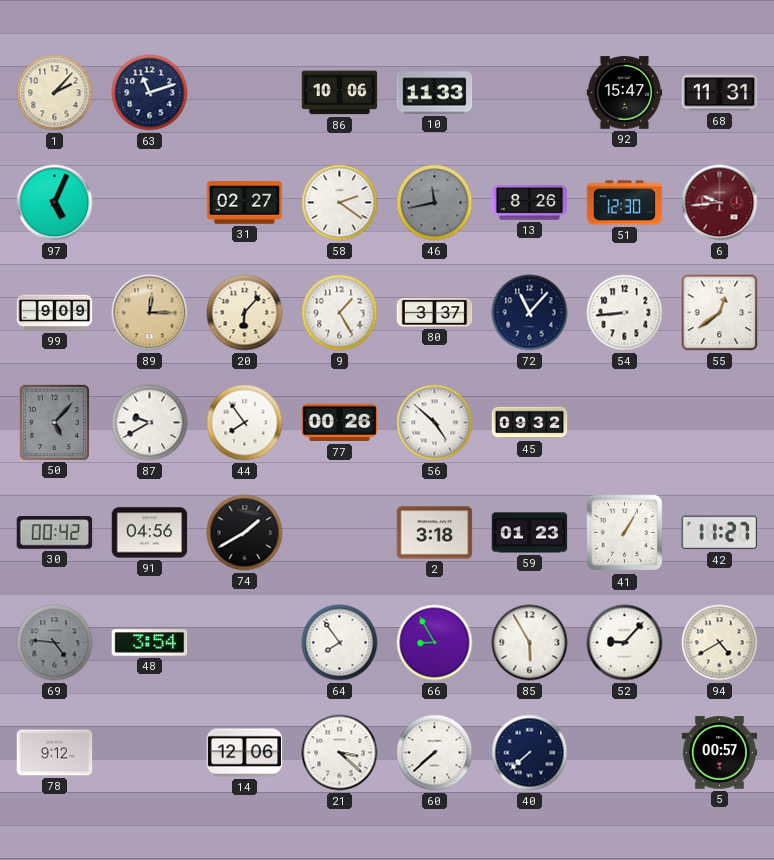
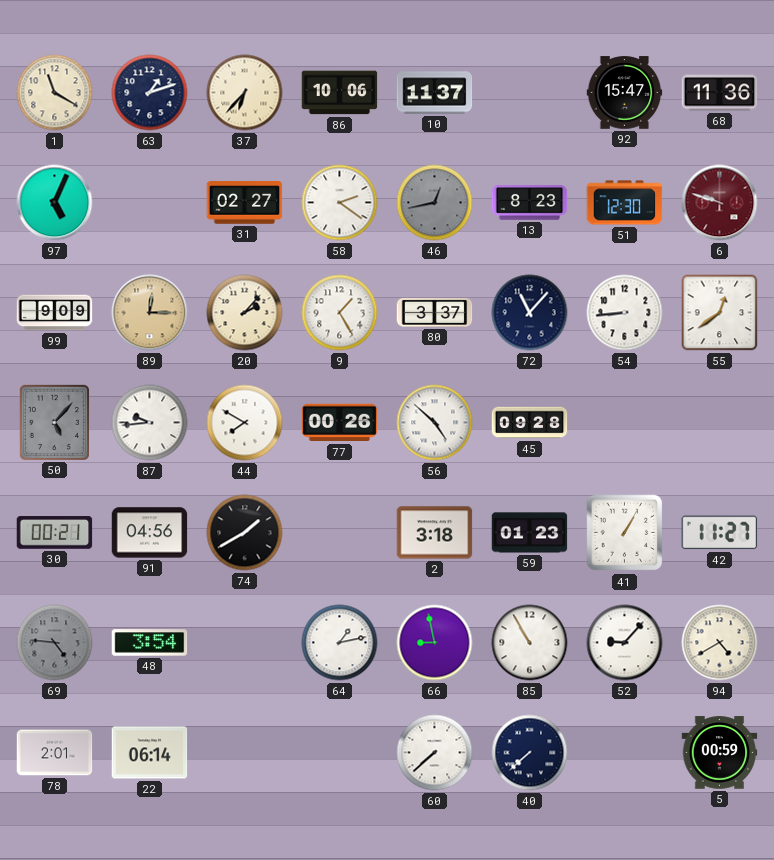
1: 2:07 -> 11:20
63: 11:12 -> 1:12
37: none -> 6:37
10: 11:33 -> 11:37
68: 11:31 -> 11:36
46: 11:43 -> 12:43
13: 8:26 -> 8:23
6: 9:44 -> 9:48
20: 6:07 -> 2:07
87: 9:40 -> 9:44
44: 7:54 -> 7:50
45: 09:32 -> 09:28
30: 00:42 -> 00:21
64: 7:54 -> 1:13
66: 8:55 -> 8:58
85: 5:55 -> 10:55
78: 9:12 -> 2:01
22: none -> 06:14
14: 12:06 -> none
21: 3:22 -> none
5: 00:57 -> 00:59
